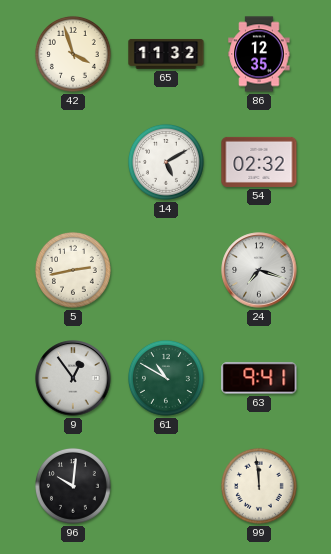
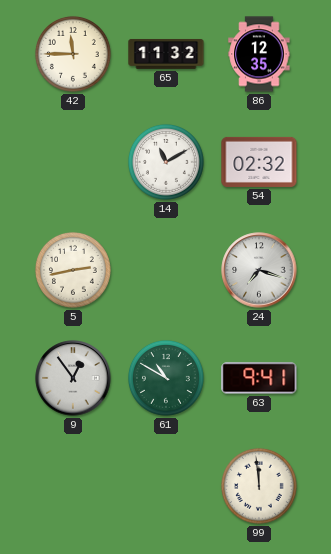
42: 3:57 -> 11:45
14: 5:10 -> 11:10
96: 10:01 -> none
